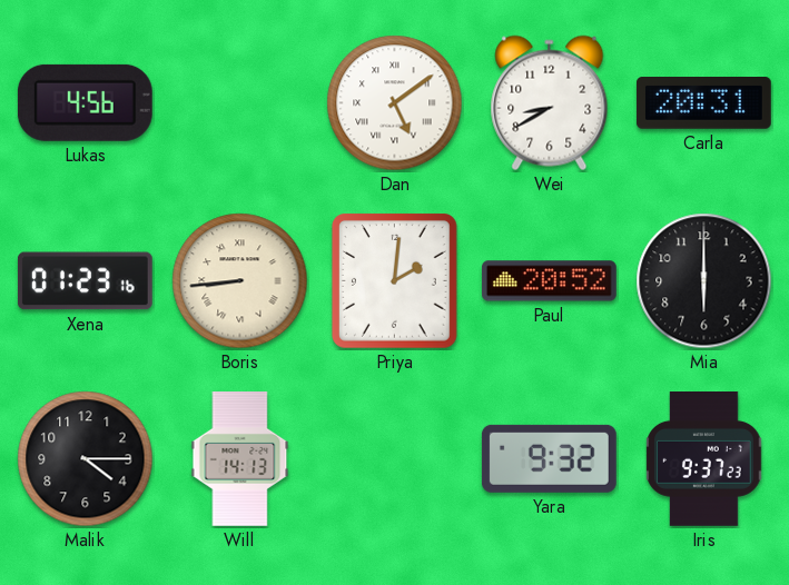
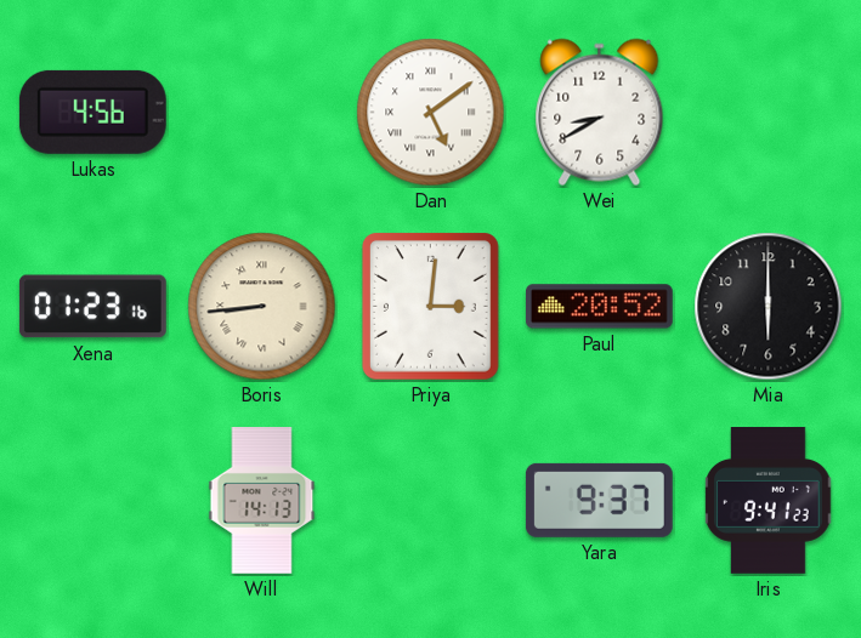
Carla: 20:31 -> none
Priya: 2:01 -> 3:01
Malik: 4:15 -> none
Yara: 9:32 -> 9:37
Iris: 9:37 -> 9:41
